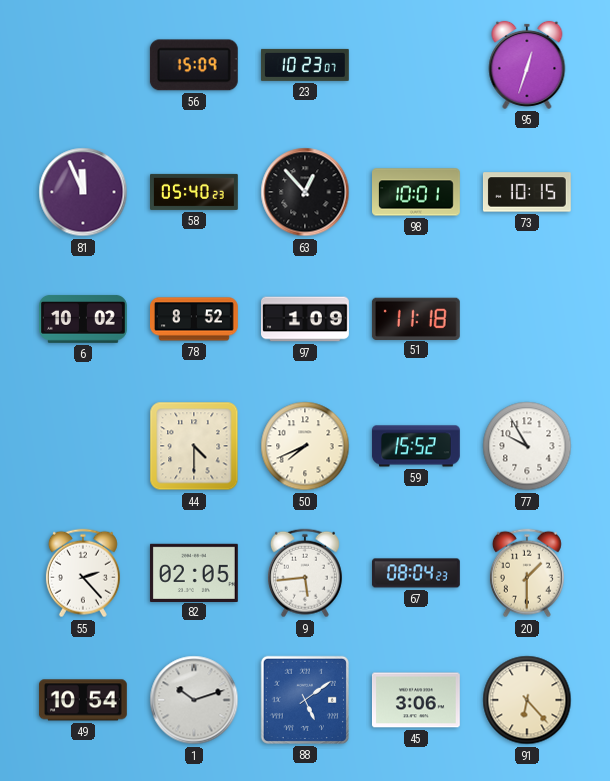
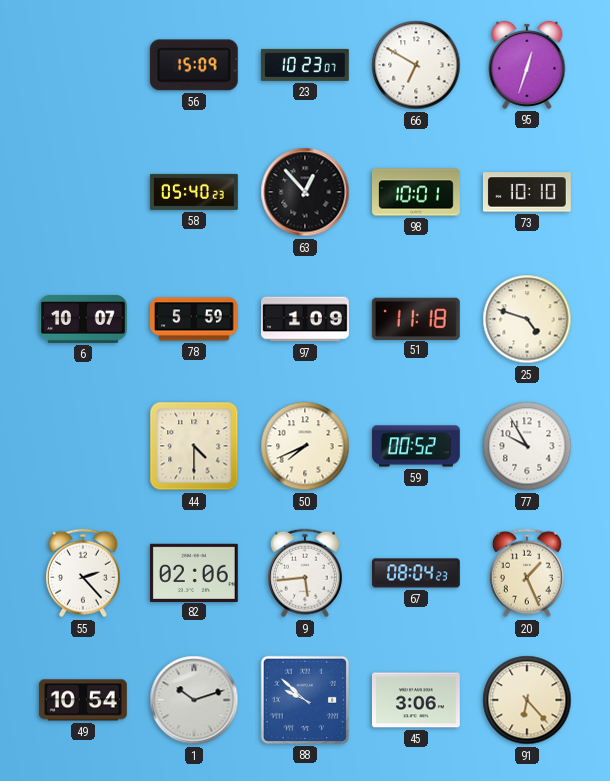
66: none -> 6:50
81: 11:56 -> none
73: 10:15 -> 10:10
6: 10:02 -> 10:07
78: 8:52 -> 5:59
25: none -> 4:48
59: 15:52 -> 00:52
82: 02:05 -> 02:06
20: 1:30 -> 1:26
88: 5:09 -> 9:52
